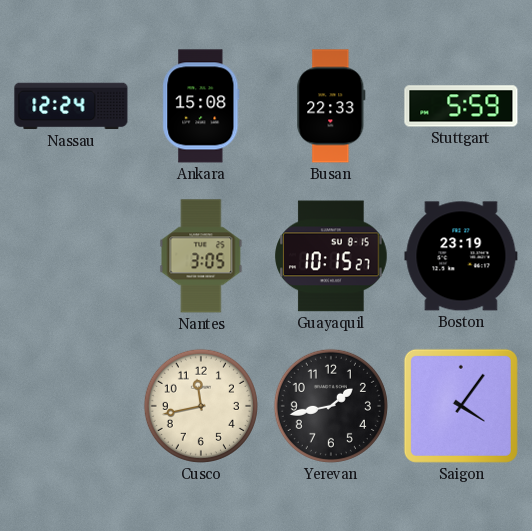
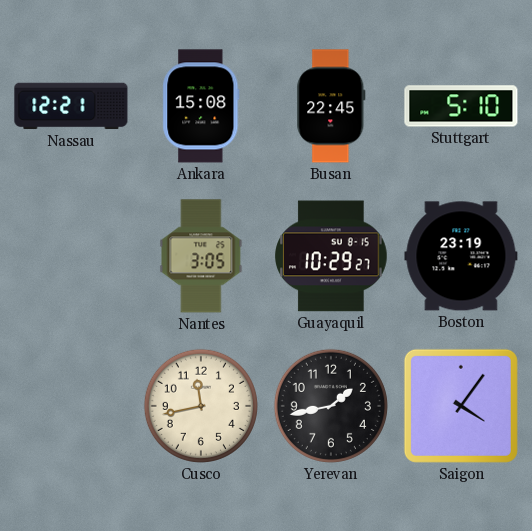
Nassau: 12:24 -> 12:21
Busan: 22:33 -> 22:45
Stuttgart: 5:59 -> 5:10
Guayaquil: 10:15 -> 10:29
